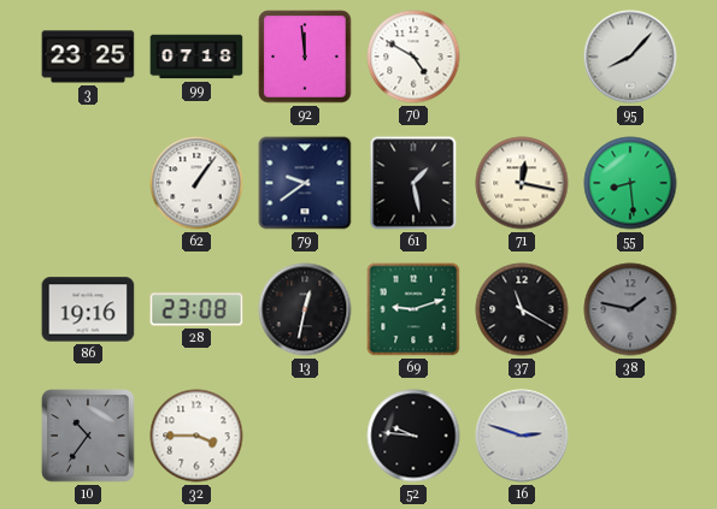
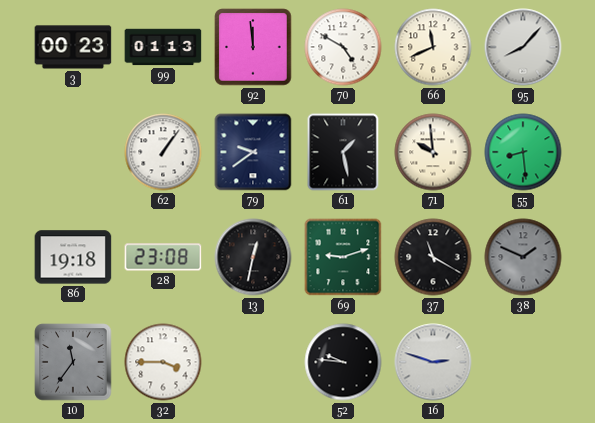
3: 23:25 -> 00:23
99: 07:18 -> 01:13
66: none -> 11:41
71: 12:17 -> 9:59
86: 19:16 -> 19:18
38: 1:47 -> 1:49
10: 10:36 -> 11:36
